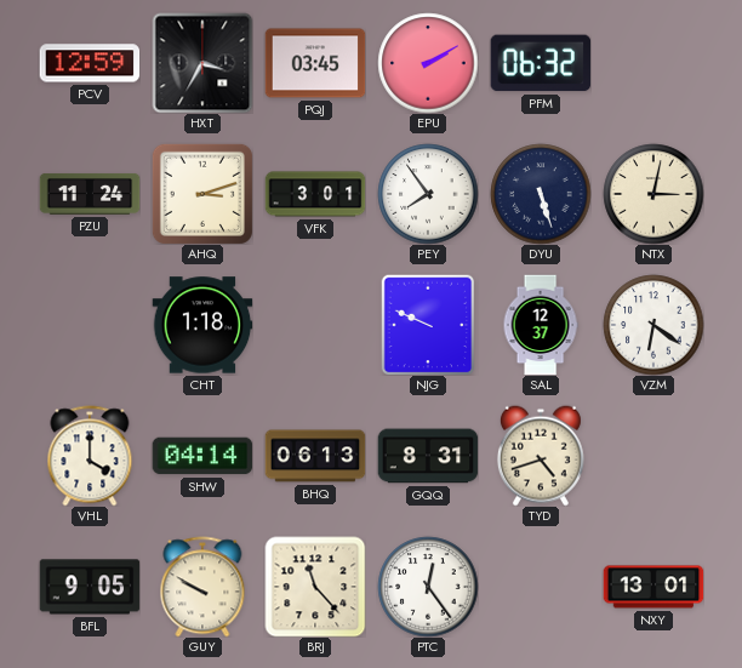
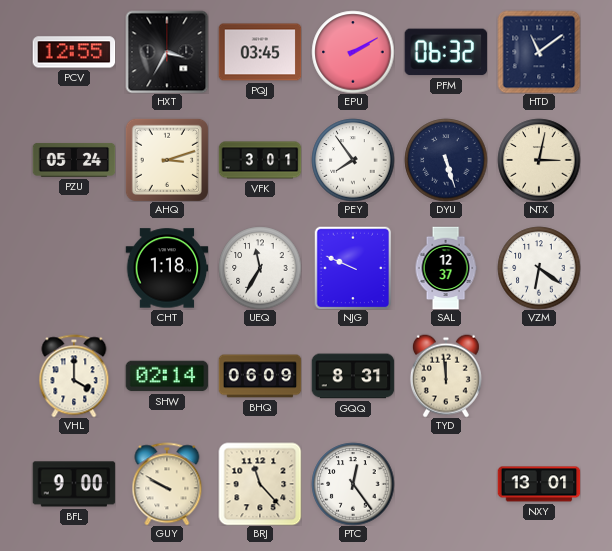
PCV: 12:59 -> 12:55
HTD: none -> 11:09
PZU: 11:24 -> 05:24
UEQ: none -> 11:35
SHW: 04:14 -> 02:14
BHQ: 06:13 -> 06:09
TYD: 4:42 -> 11:59
BFL: 9:05 -> 9:00
